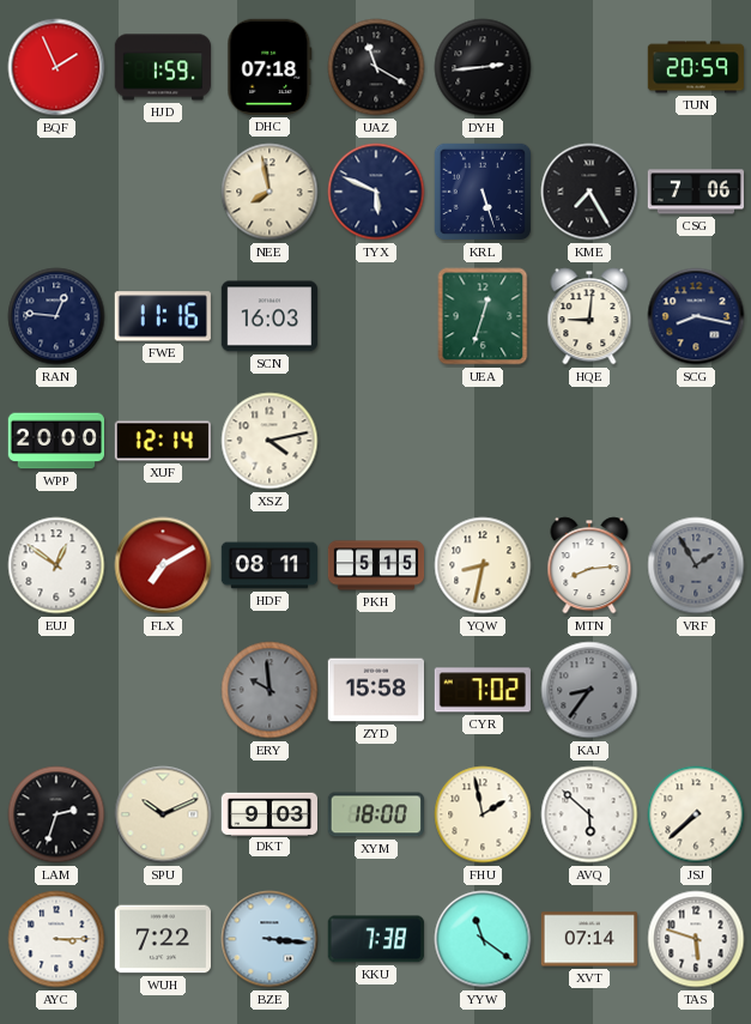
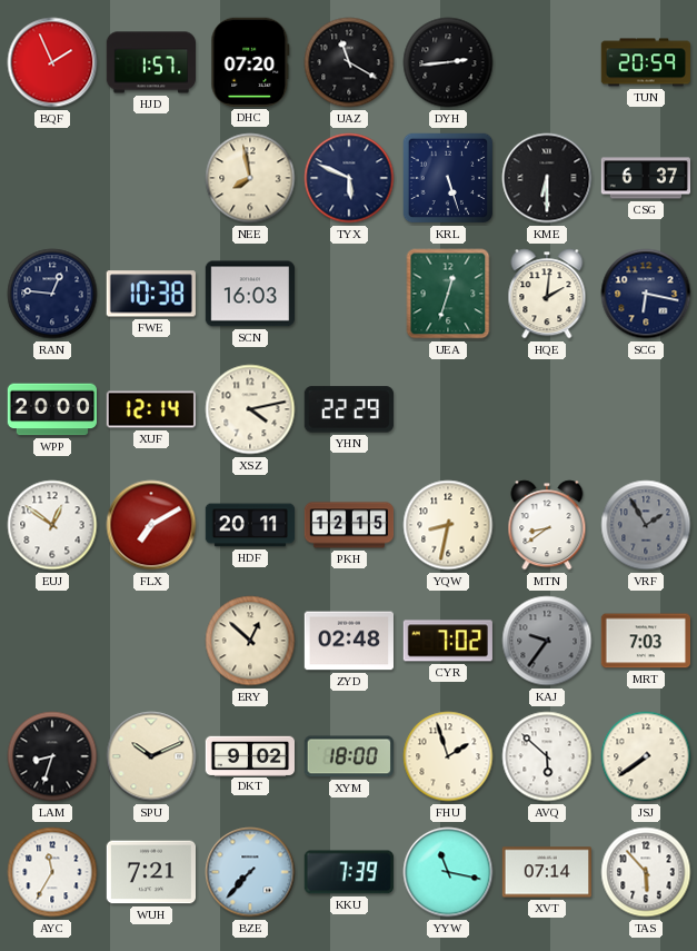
HJD: 1:59 -> 1:57
DHC: 07:18 -> 07:20
KME: 7:25 -> 6:30
CSG: 7:06 -> 6:37
FWE: 11:16 -> 10:38
HQE: 9:01 -> 2:01
SCG: 8:17 -> 6:17
YHN: none -> 22:29
HDF: 08:11 -> 20:11
PKH: 5:15 -> 12:15
MTN: 8:14 -> 8:39
ERY: 9:59 -> 12:52
ERY dial: grey -> cream
ZYD: 15:58 -> 02:48
KAJ: 8:36 -> 9:36
MRT: none -> 7:03
LAM: 2:33 -> 8:33
DKT: 9:03 -> 9:02
FHU: 1:58 -> 1:57
JSJ: 7:38 -> 7:39
AYC: 3:15 -> 11:35
WUH: 7:22 -> 7:21
BZE: 3:16 -> 7:37
KKU: 7:38 -> 7:39
YYW: 11:21 -> 11:17
TAS: 5:48 -> 5:53
